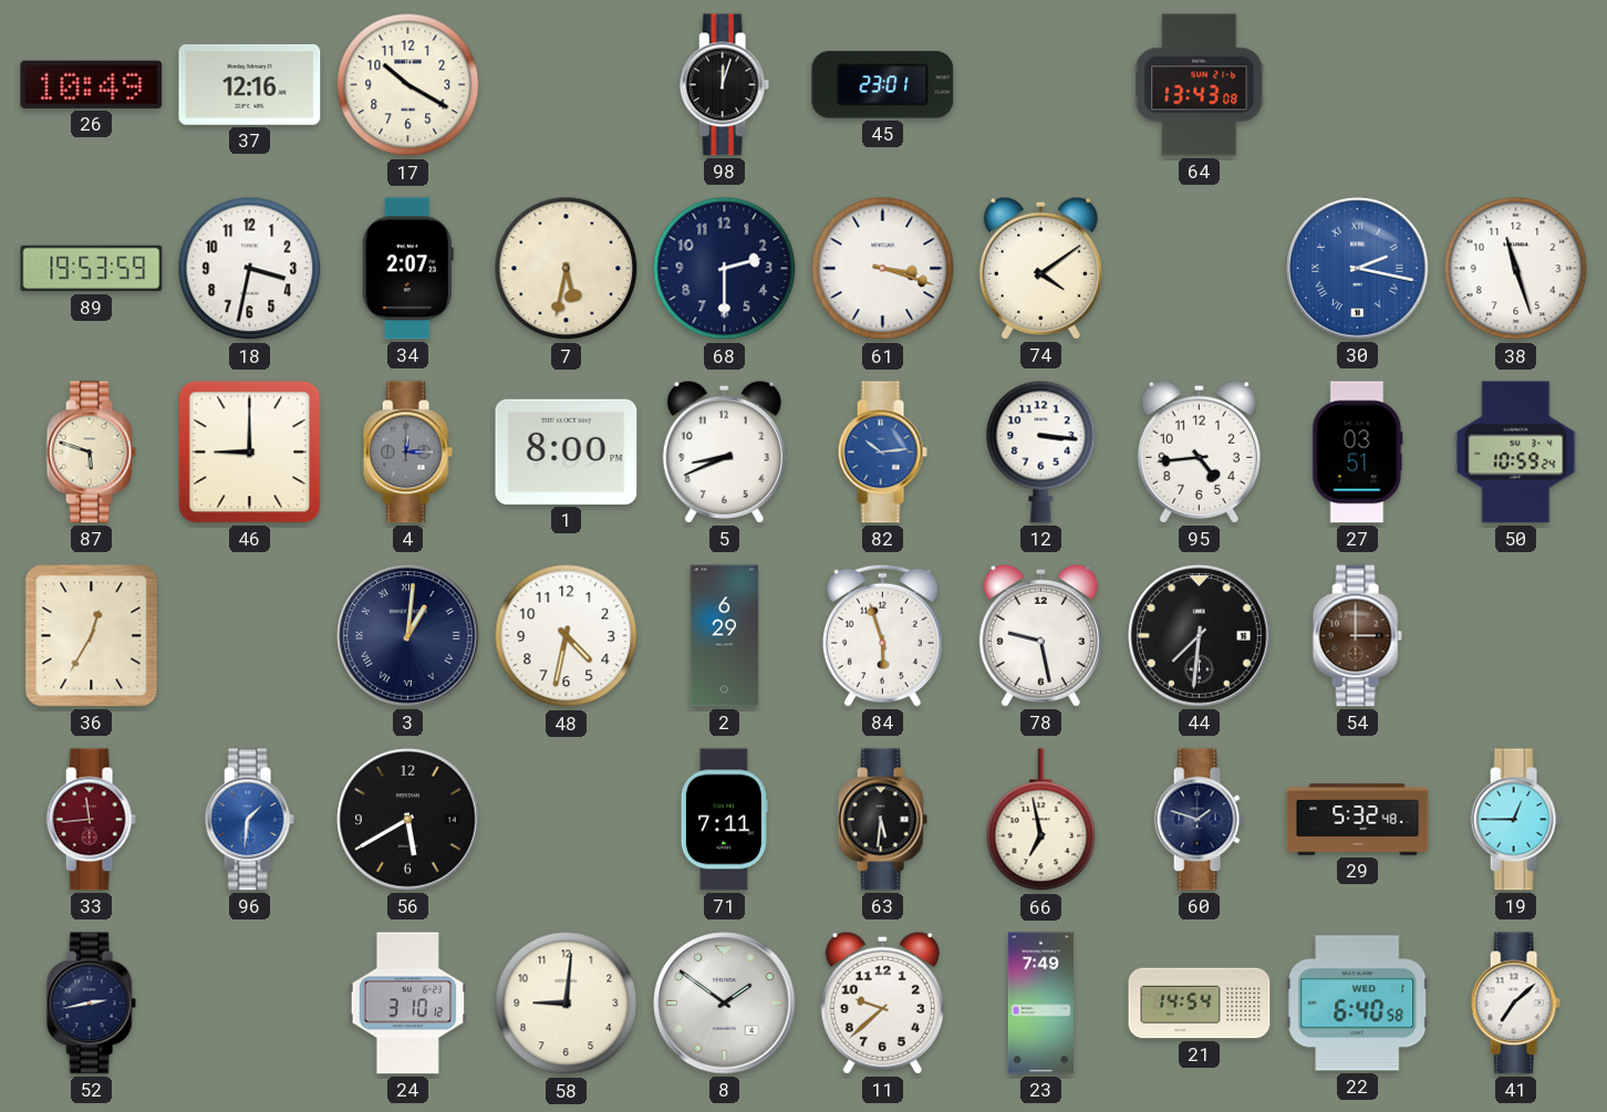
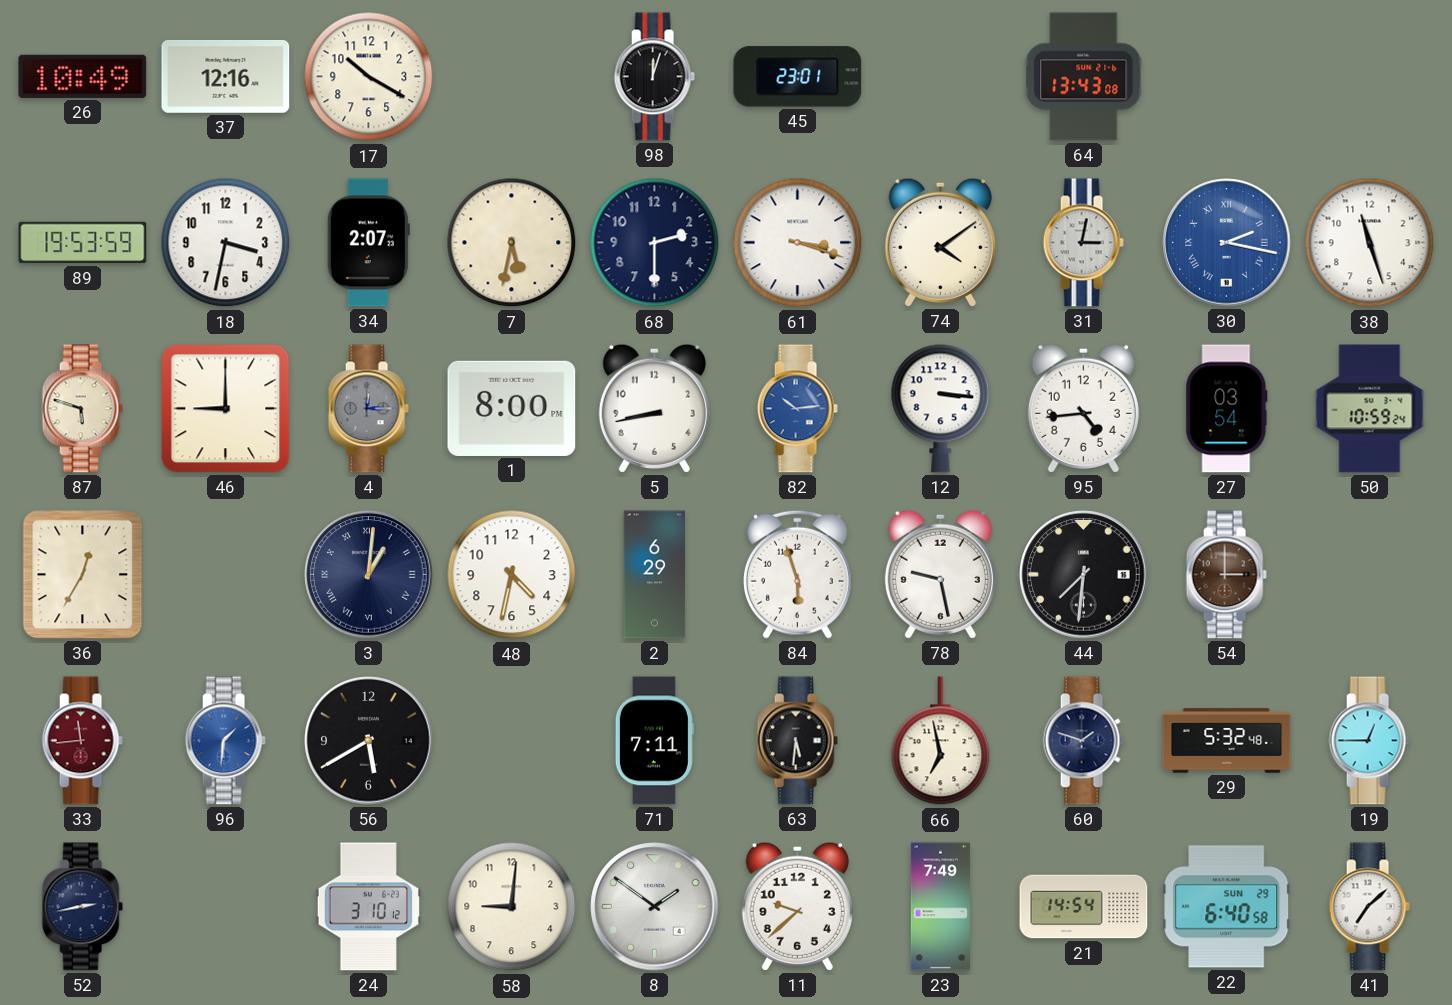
31: none -> 3:02
5: 8:41 -> 8:43
27: 03:51 -> 03:54
22 date: WED 1 -> SUN 29
